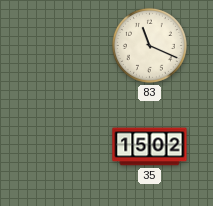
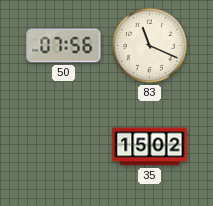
50: none -> 07:56
